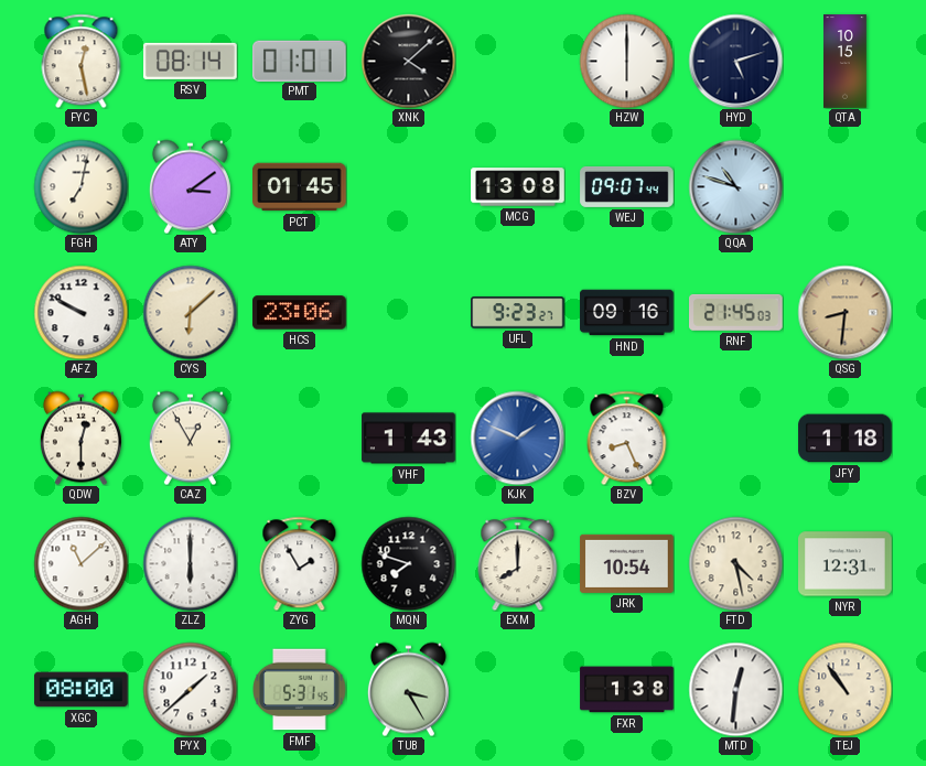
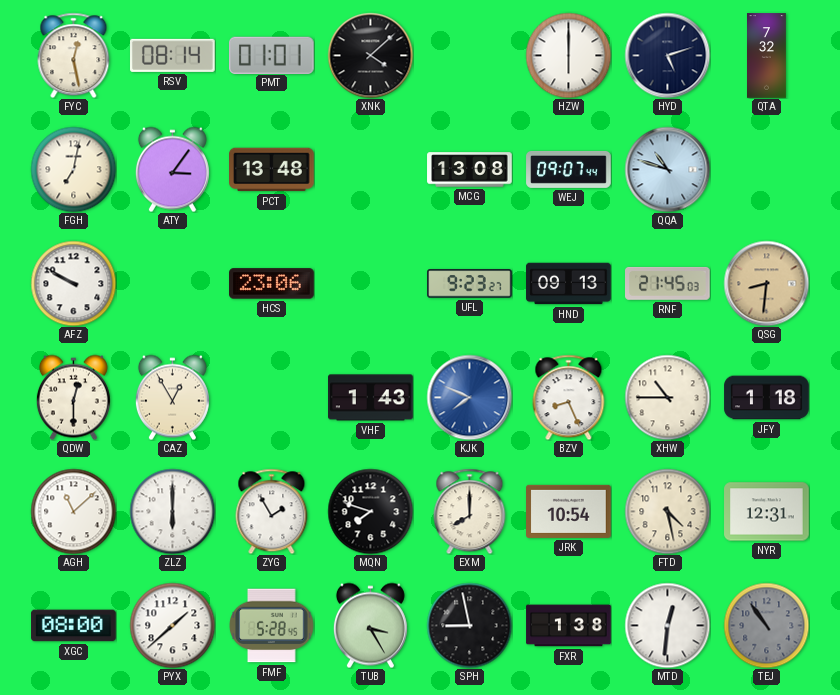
QTA: 10:15 -> 7:32
ATY: 3:09 -> 3:06
PCT: 01:45 -> 13:48
CYS: 6:08 -> none
HND: 09:16 -> 09:13
KJK: 1:49 -> 7:49
XHW: none -> 10:45
FMF: 5:31 -> 5:28
SPH: none -> 8:58
TEJ dial: cream -> grey
